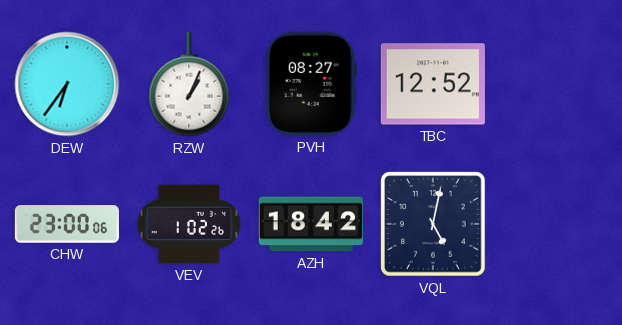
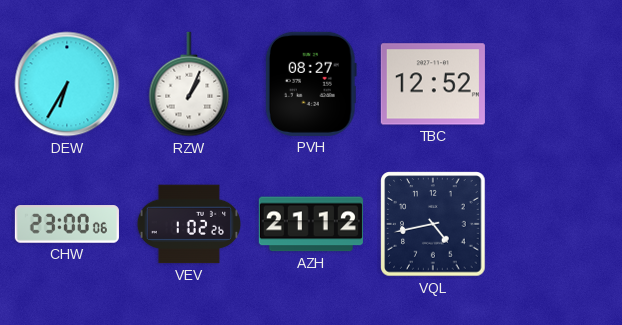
DEW: 6:36 -> 6:35
AZH: 18:42 -> 21:12
VQL: 5:02 -> 4:43
